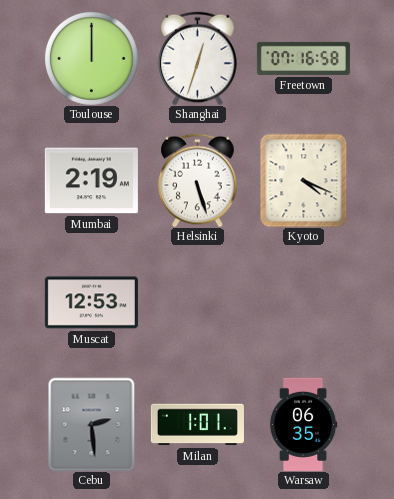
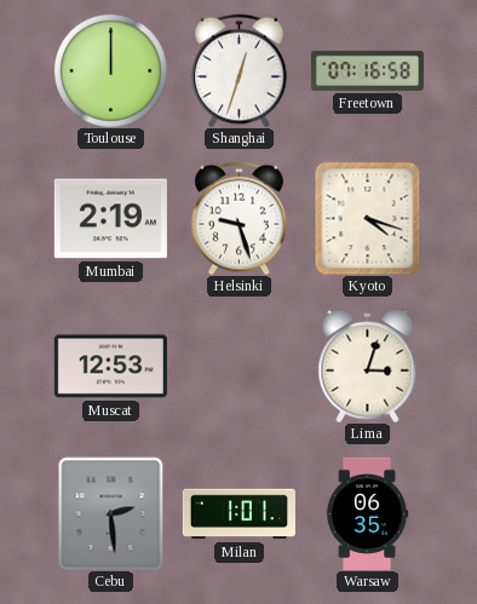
Helsinki: 5:27 -> 9:27
Kyoto: 4:19 -> 4:18
Lima: none -> 3:03
